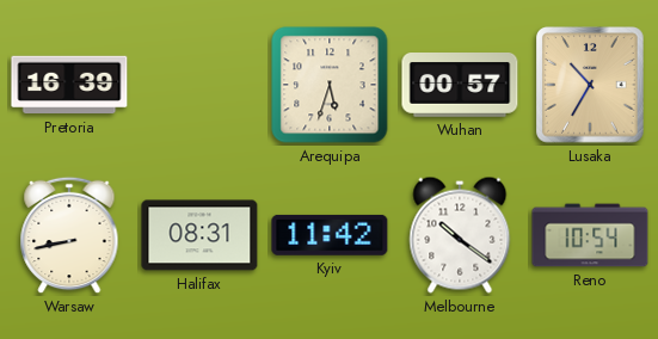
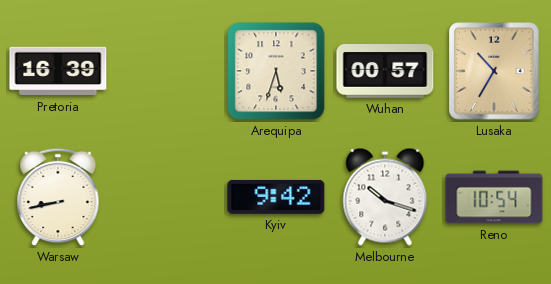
Halifax: 08:31 -> none
Kyiv: 11:42 -> 9:42
Melbourne: 10:21 -> 10:18
